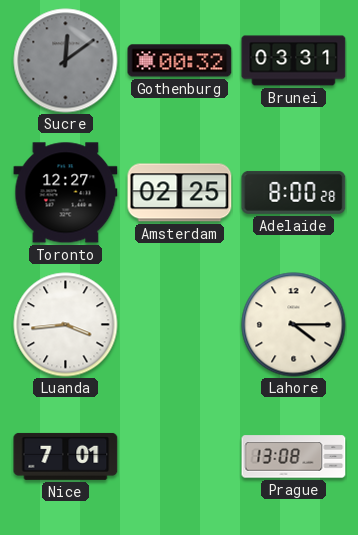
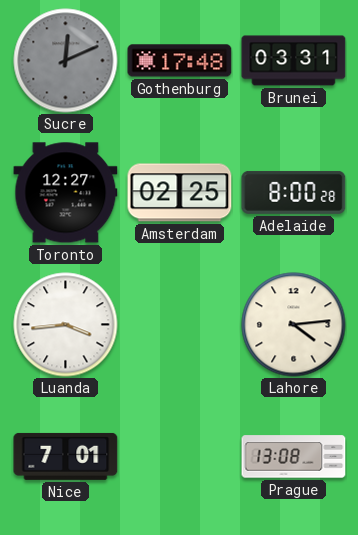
Sucre: 12:09 -> 12:11
Gothenburg: 00:32 -> 17:48
Lahore: 4:15 -> 4:14
